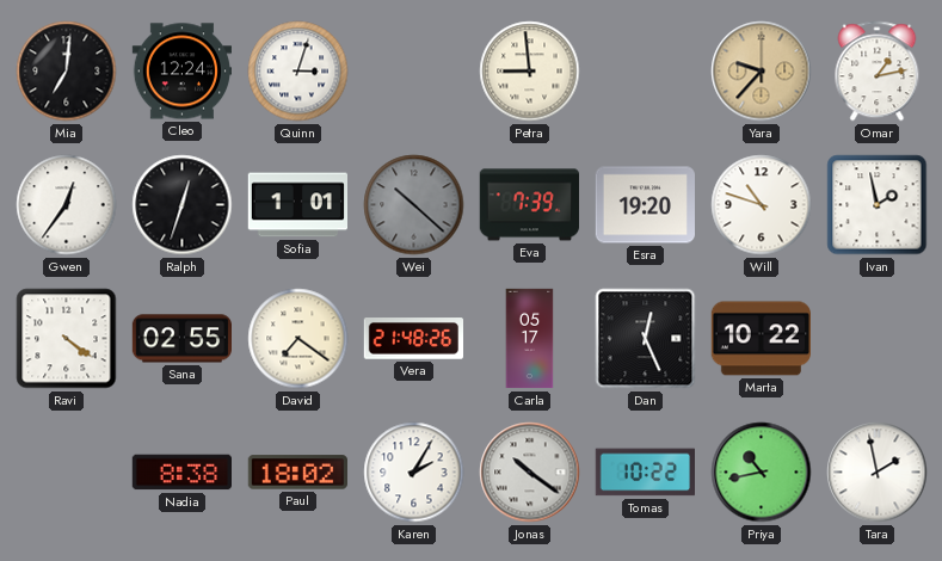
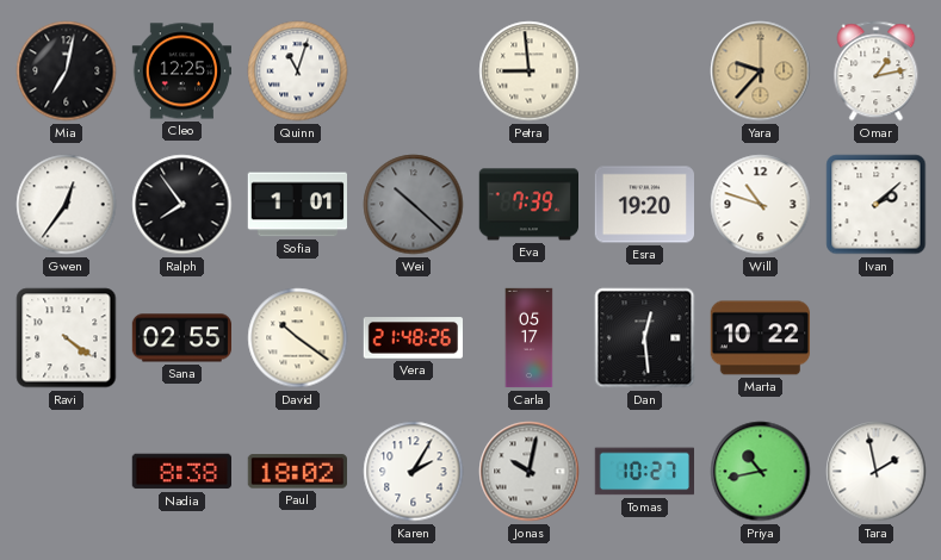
Mia: 7:01 -> 7:02
Cleo: 12:24 -> 12:25
Quinn: 3:03 -> 11:03
Ralph: 12:33 -> 7:54
Ivan: 1:58 -> 2:08
David: 7:21 -> 10:21
Dan: 12:26 -> 12:29
Jonas: 10:21 -> 10:02
Tomas: 10:22 -> 10:27
